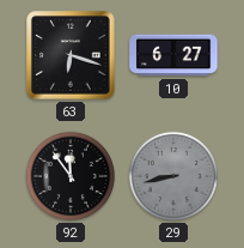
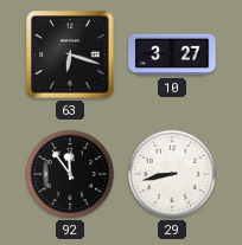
10: 6:27 -> 3:27
29 dial: grey -> white
